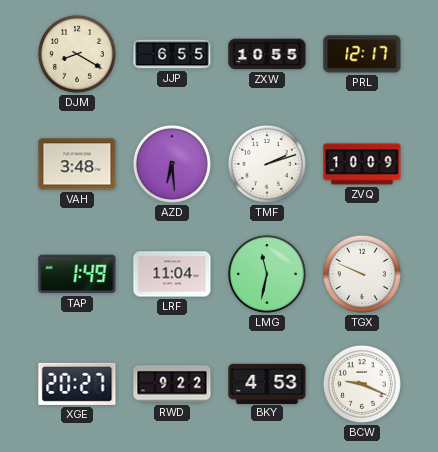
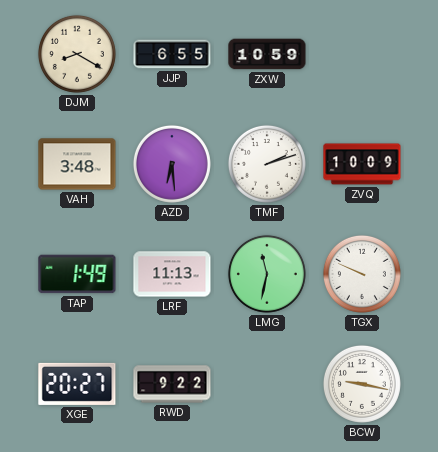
ZXW: 10:55 -> 10:59
PRL: 12:17 -> none
LRF: 11:04 -> 11:13
BKY: 4:53 -> none
BCW: 9:19 -> 9:17
